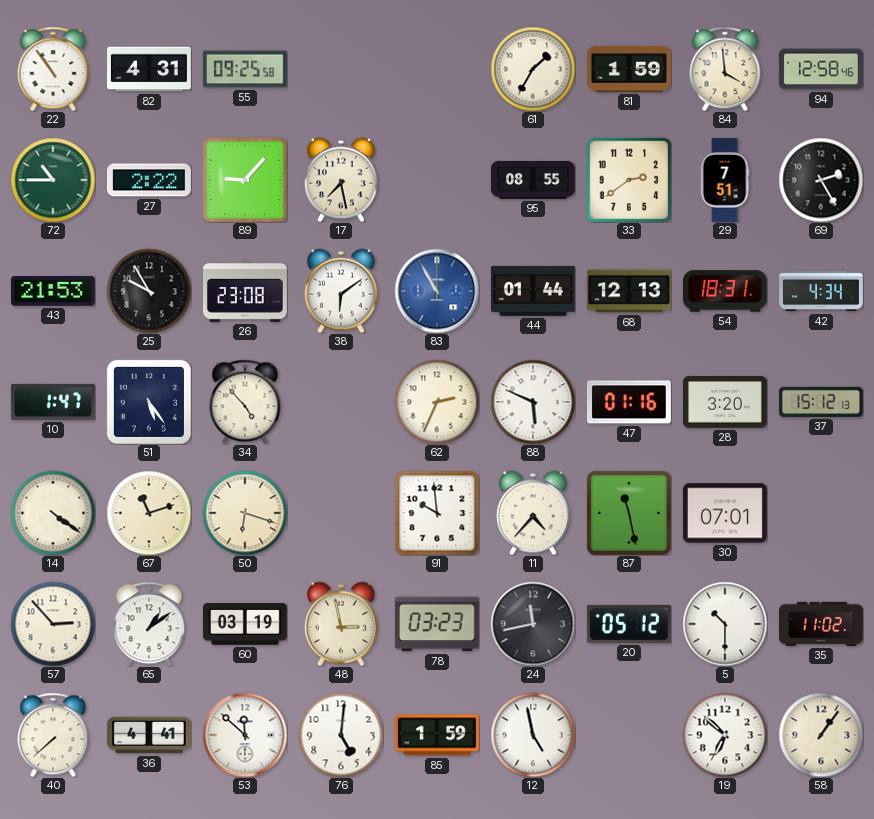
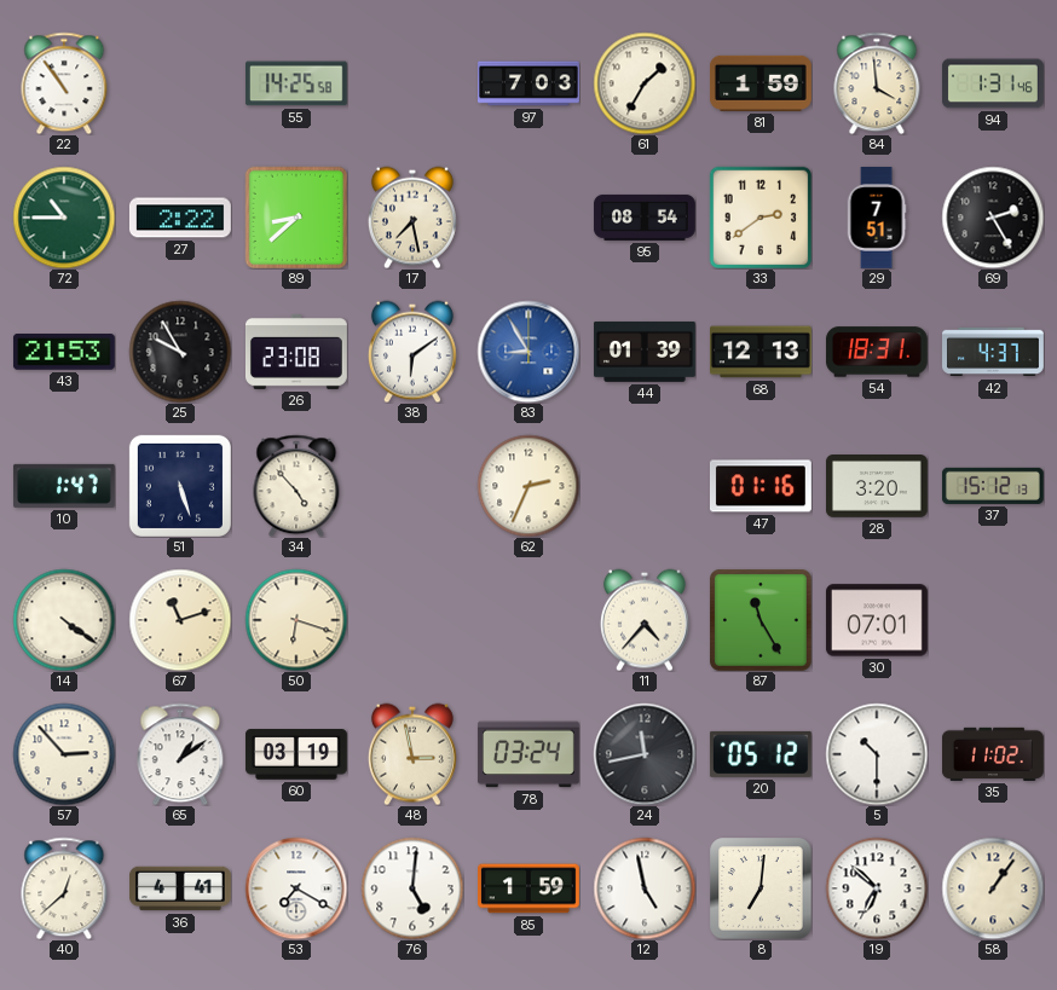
82: 4:31 -> none
55: 09:25 -> 14:25
97: none -> 7:03
94: 12:58 -> 1:31
89: 9:07 -> 8:38
95: 08:55 -> 08:54
83: 10:55 -> 8:55
44: 01:44 -> 01:39
42: 4:34 -> 4:37
51: 5:24 -> 5:27
88: 5:49 -> none
91: 9:59 -> none
87: 11:28 -> 11:25
78: 03:23 -> 03:24
40: 7:38 -> 12:38
53: 11:52 -> 7:20
8: none -> 7:01
